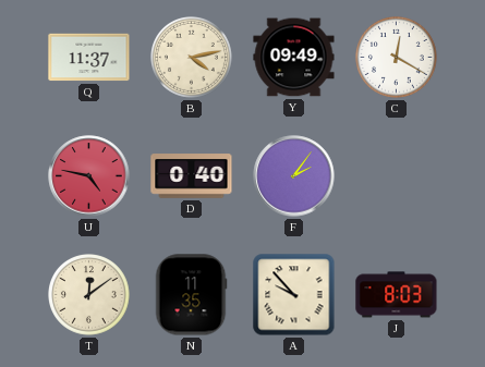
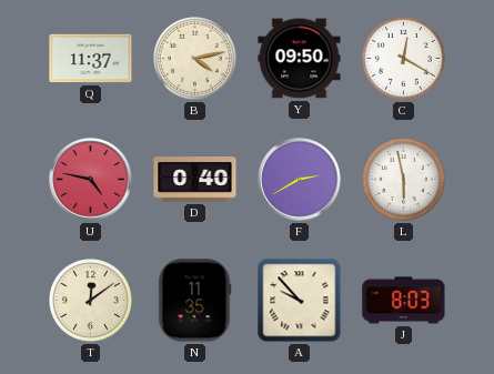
Y: 09:49 -> 09:50
F: 2:06 -> 2:40
L: none -> 5:58
